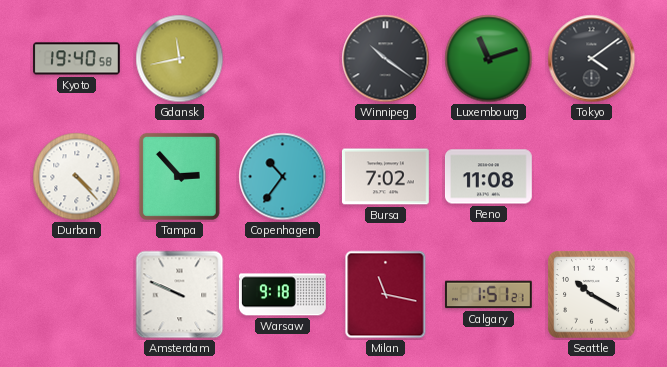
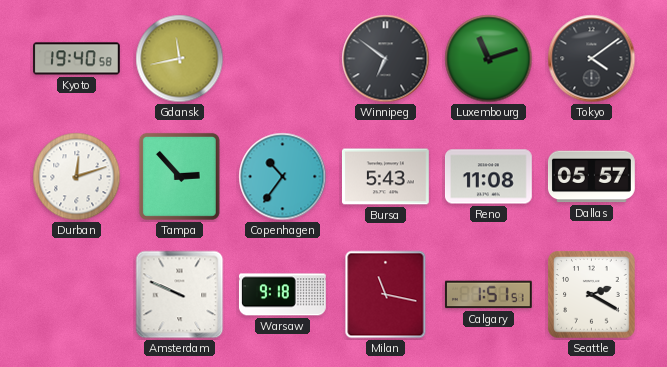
Winnipeg: 10:21 -> 6:51
Durban: 4:23 -> 12:12
Bursa: 7:02 -> 5:43
Dallas: none -> 05:57
Calgary: 1:51:21 -> 1:51:51
Seattle: 10:20 -> 2:20
